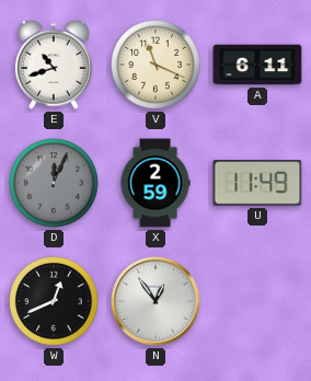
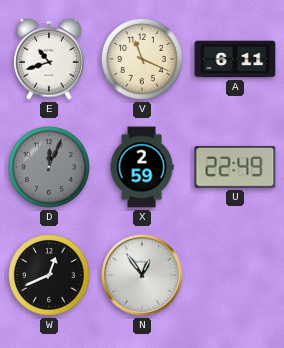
U: 11:49 -> 22:49
